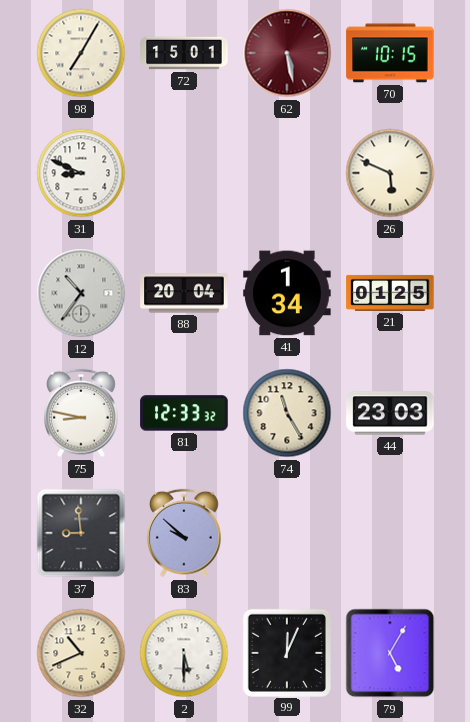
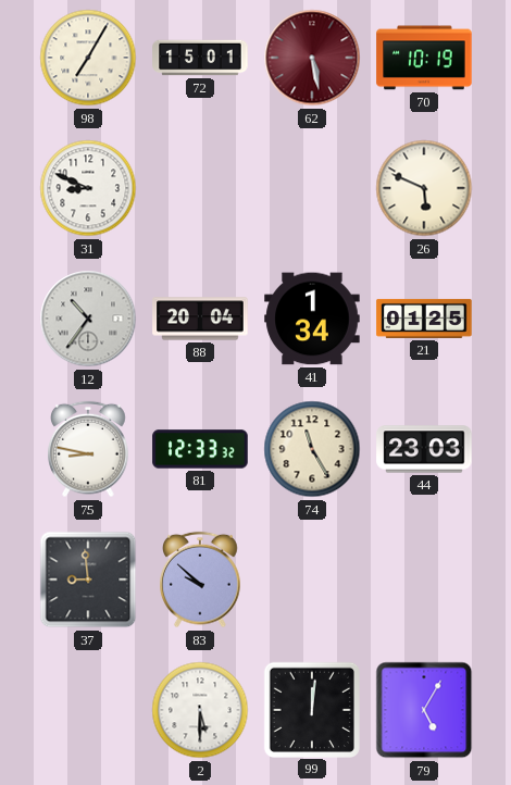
70: 10:15 -> 10:19
32: 10:41 -> none
99: 12:04 -> 12:01
